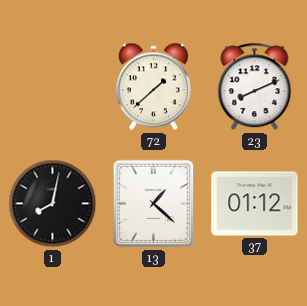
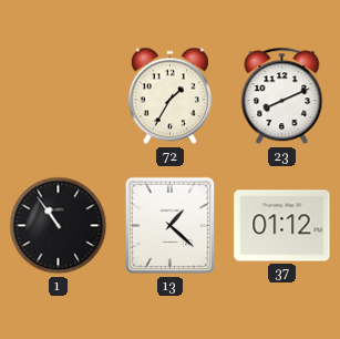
72: 1:38 -> 1:35
1: 8:02 -> 10:54
